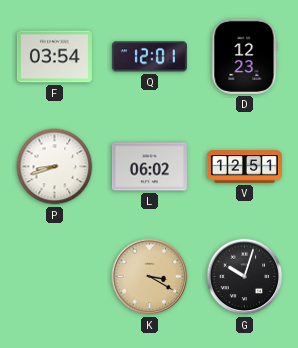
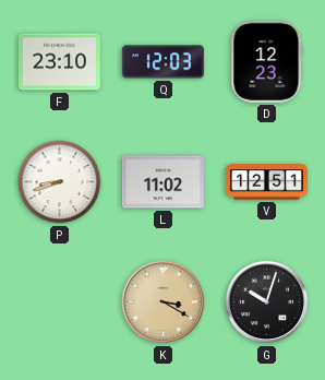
F: 03:54 -> 23:10
Q: 12:01 -> 12:03
L: 06:02 -> 11:02
